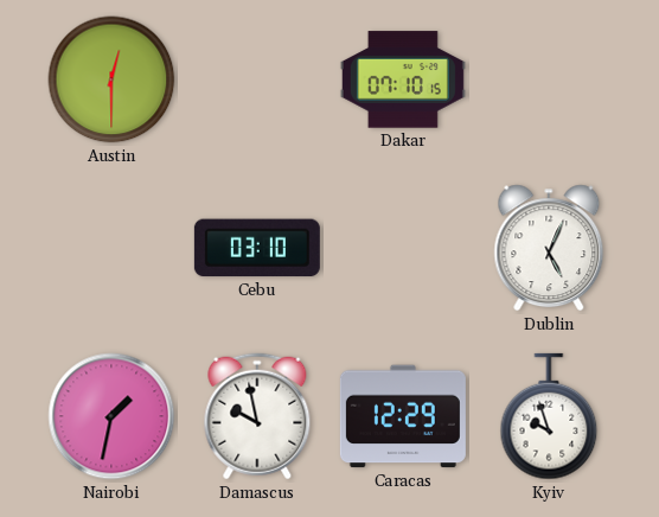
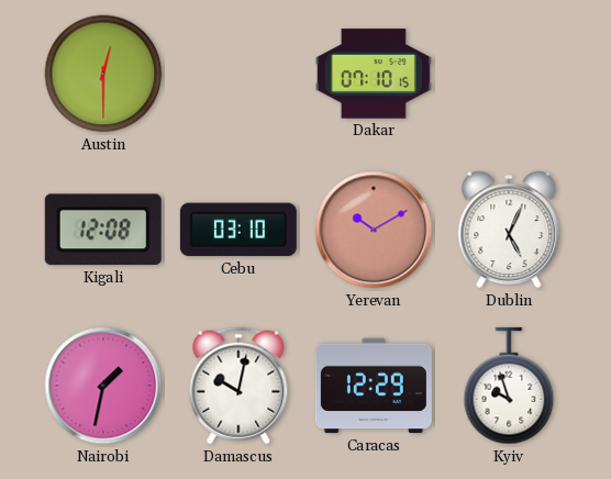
Kigali: none -> 12:08
Yerevan: none -> 10:10
Damascus: 9:58 -> 10:02
